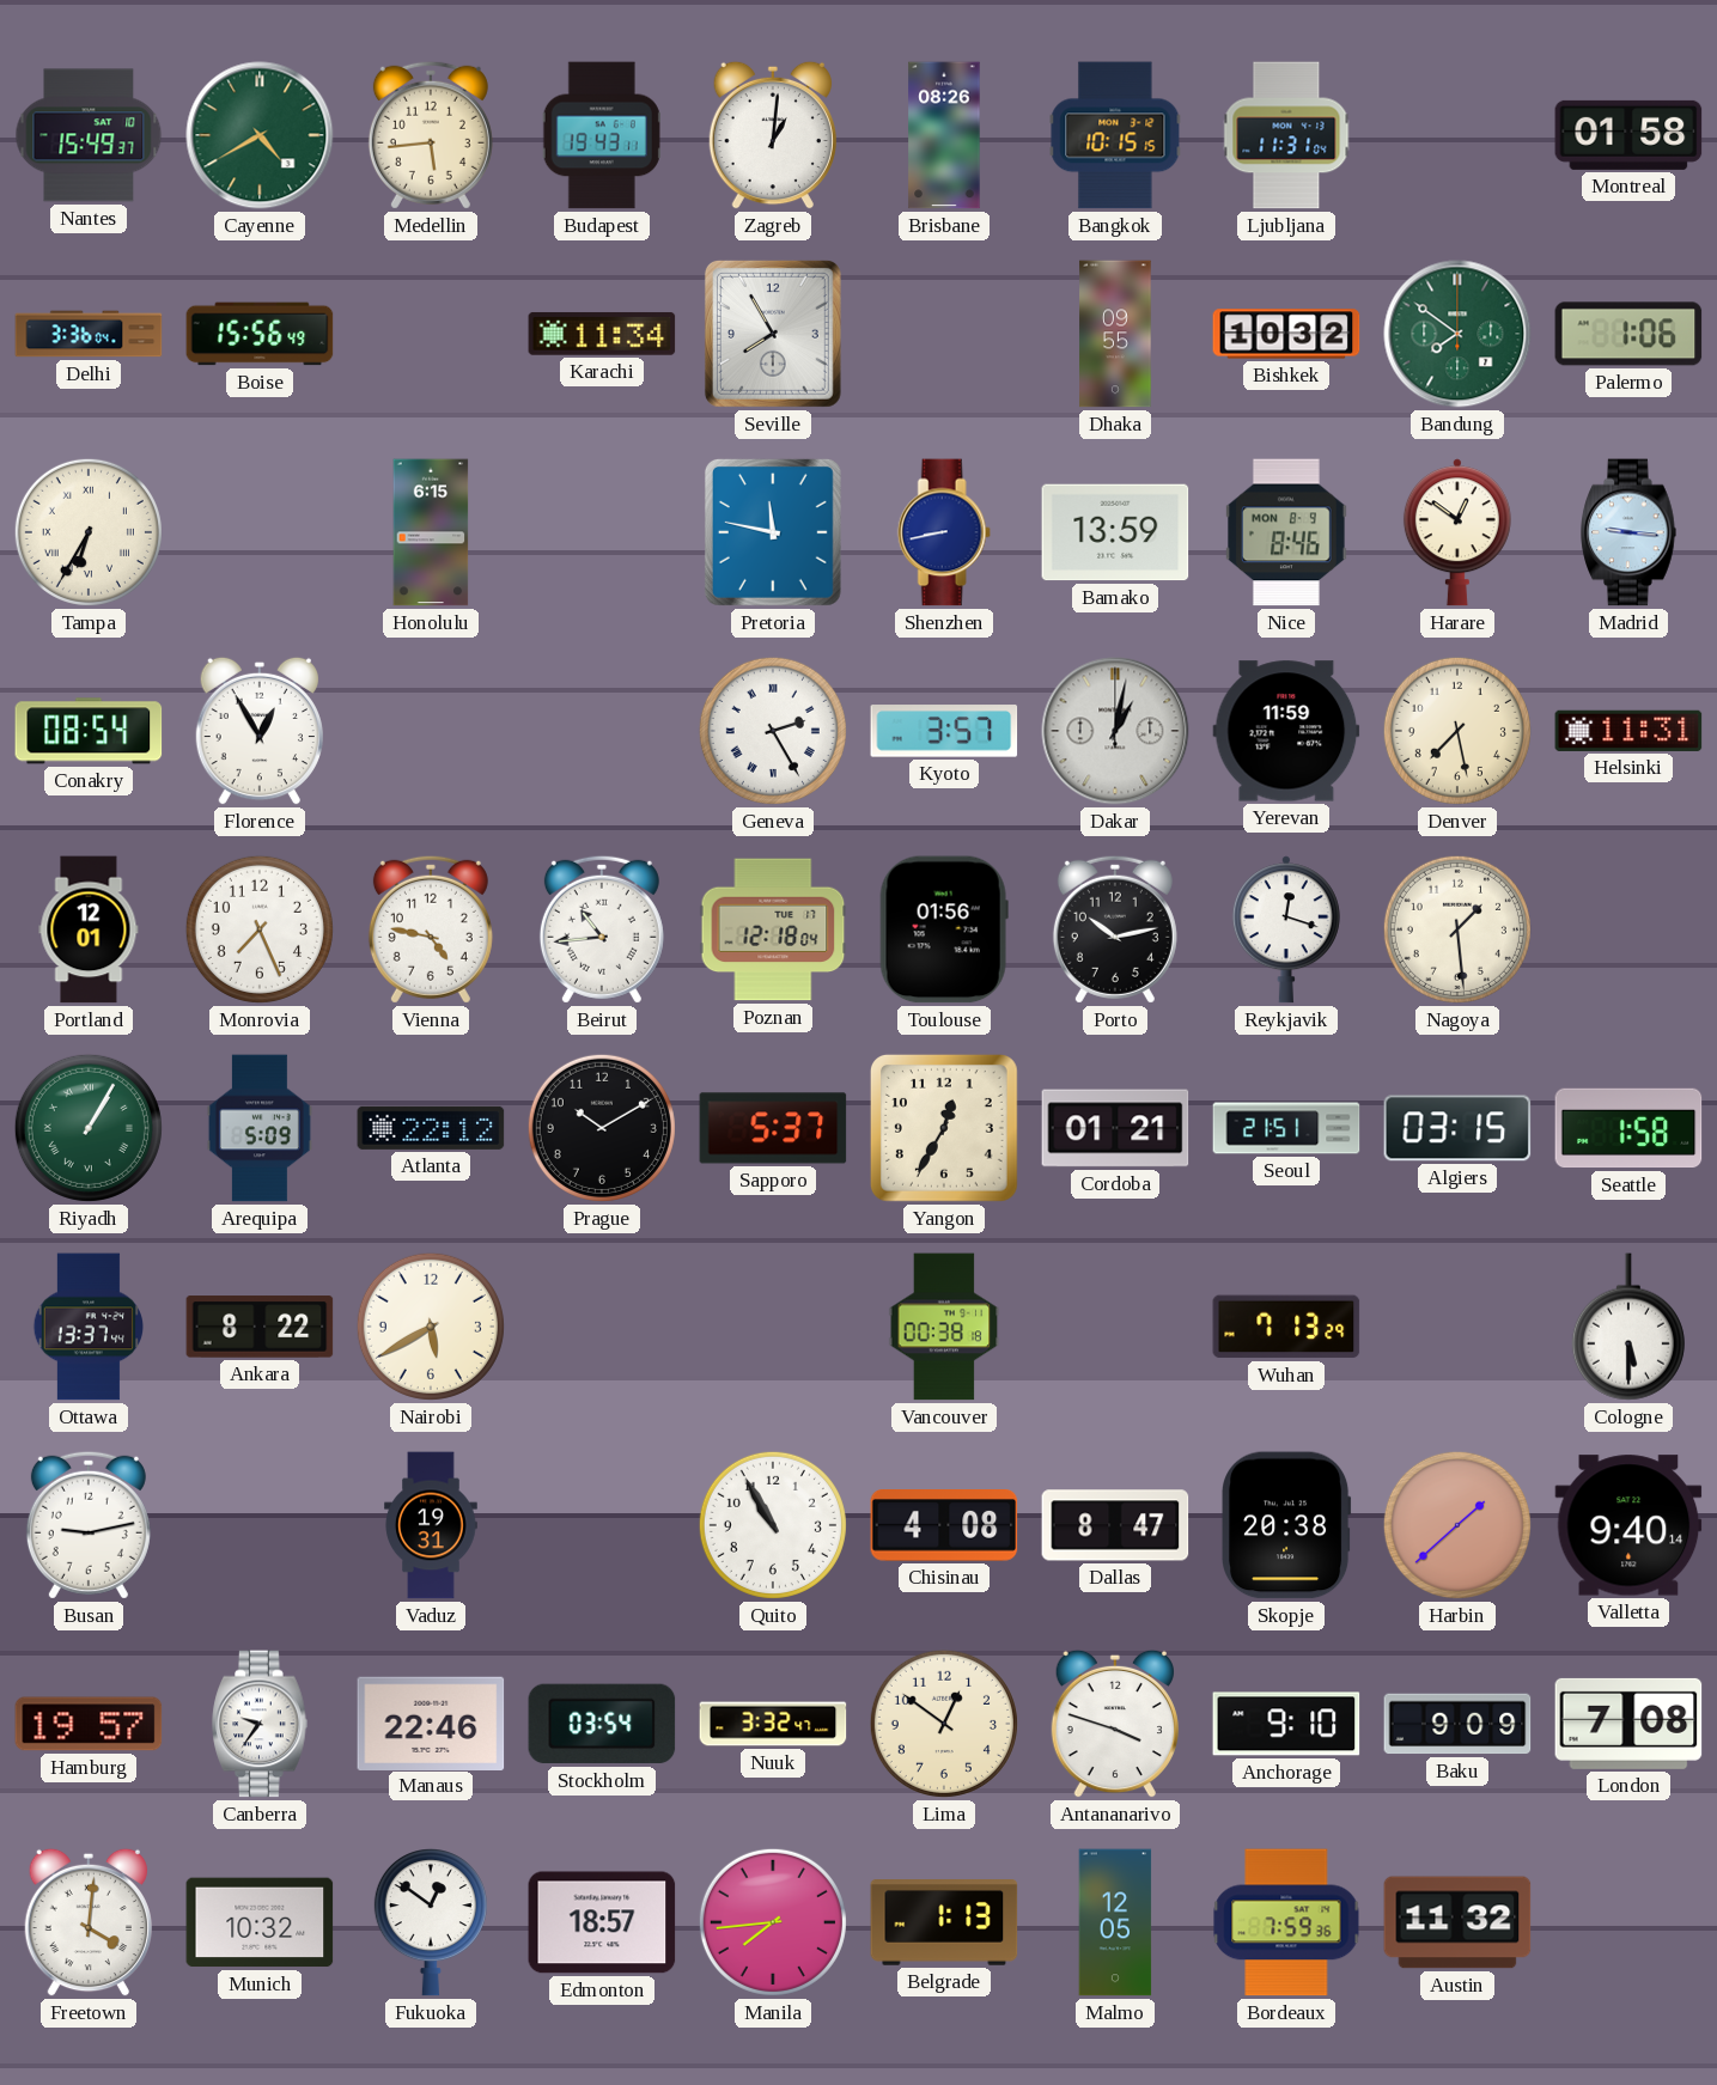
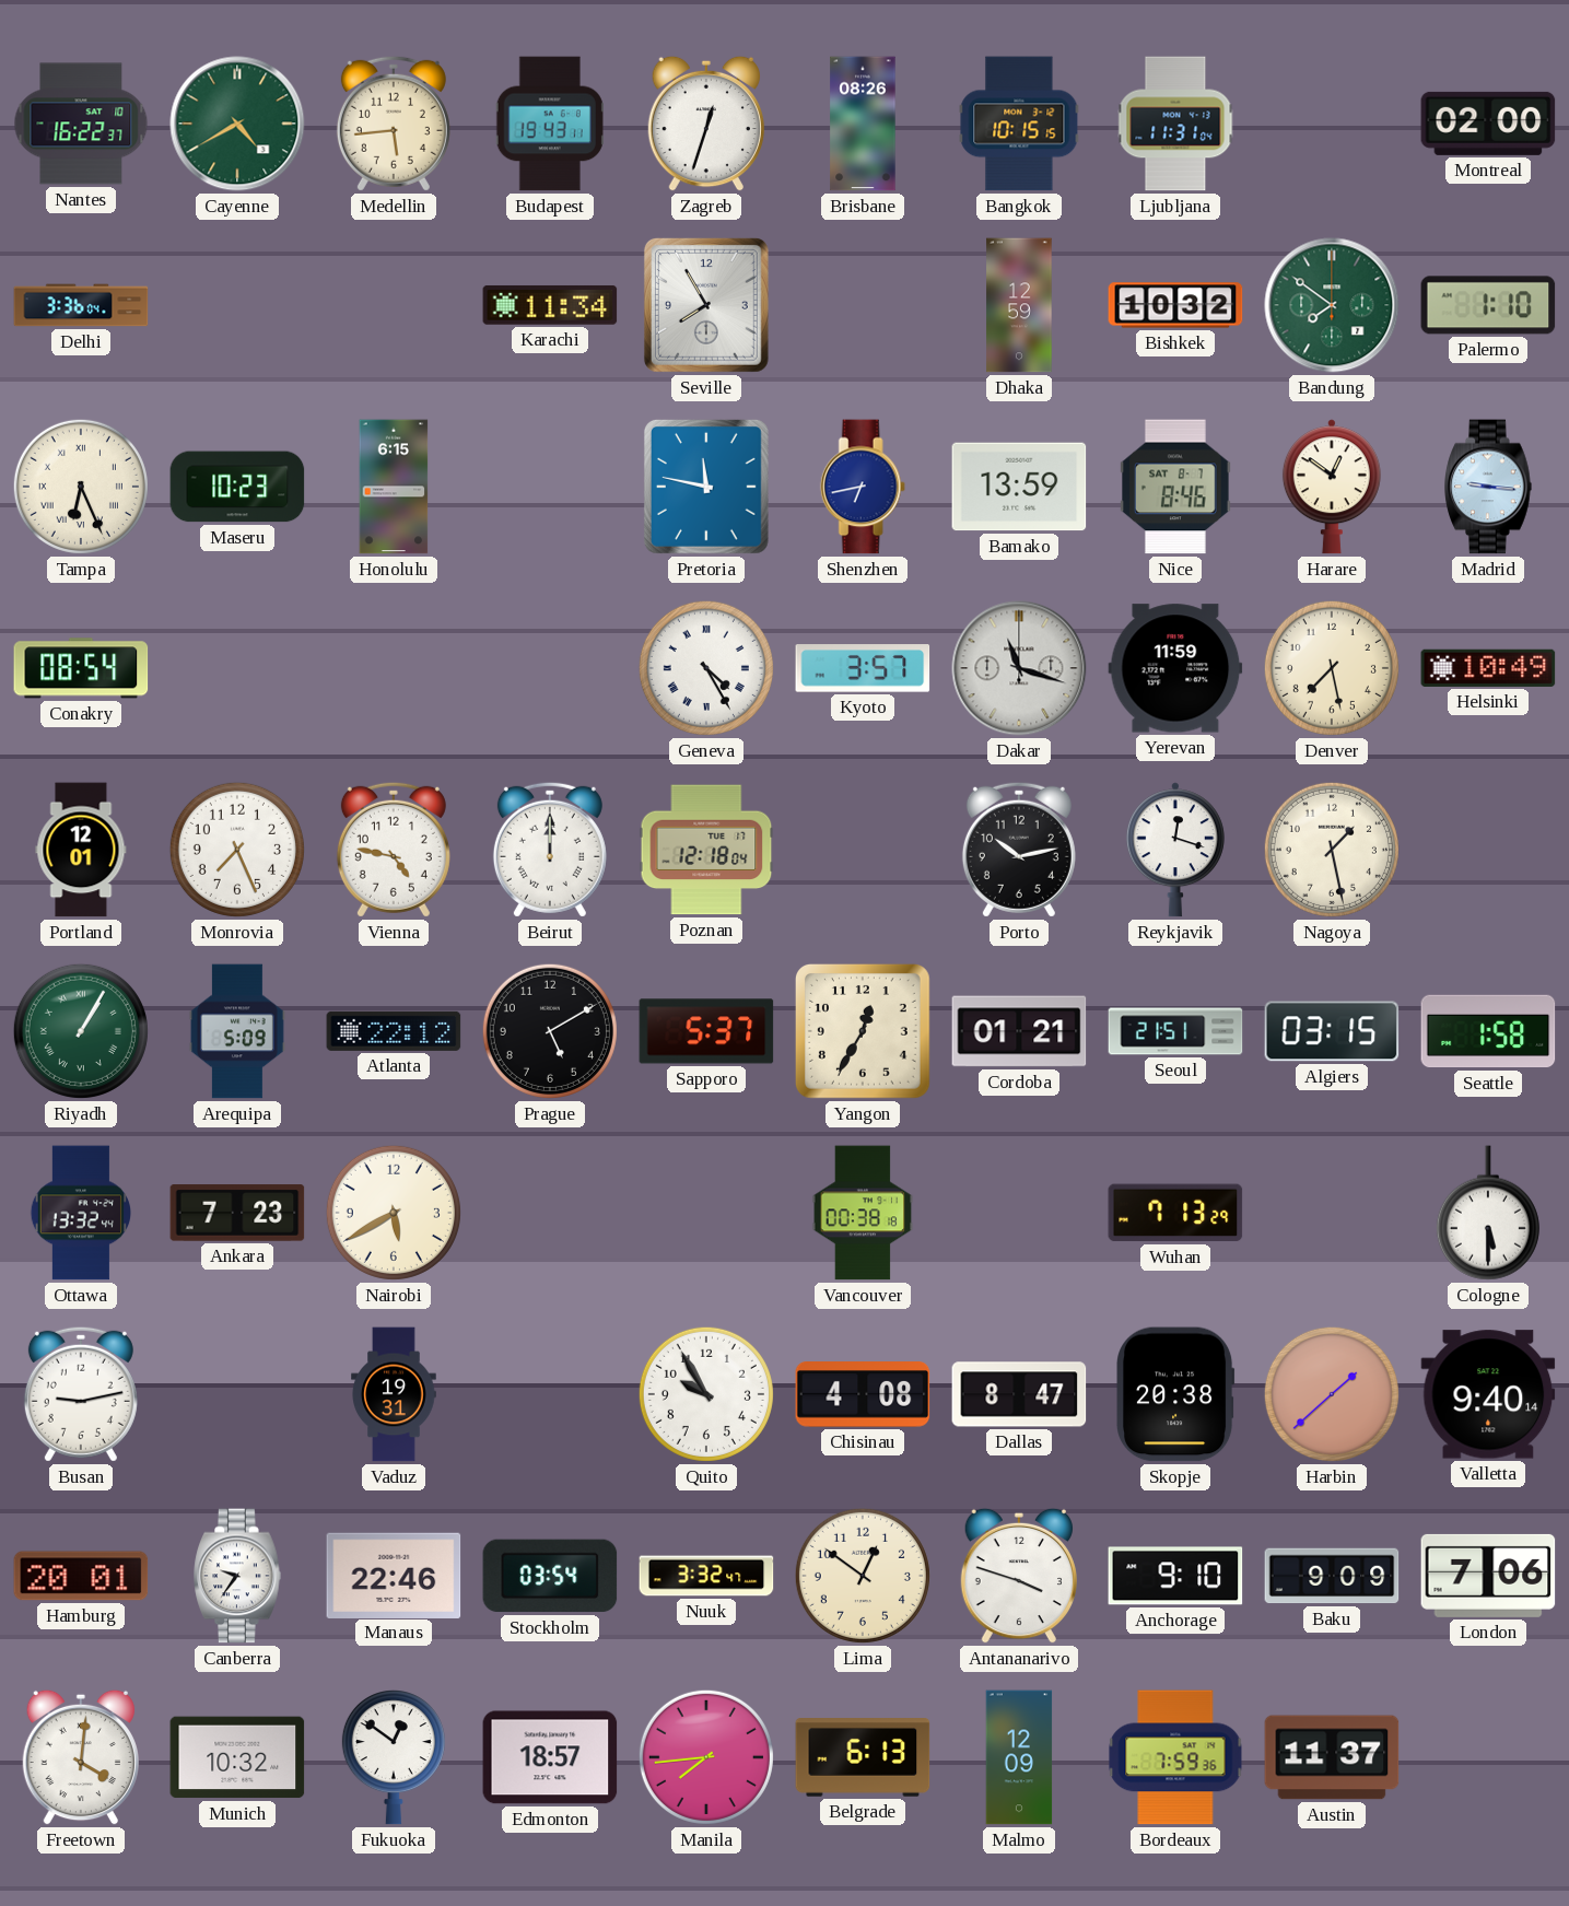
Nantes: 15:49 -> 16:22
Zagreb: 1:01 -> 12:33
Montreal: 01:58 -> 02:00
Boise: 15:56 -> none
Dhaka: 09:55 -> 12:59
Palermo: 1:06 -> 1:10
Tampa: 6:35 -> 6:26
Maseru: none -> 10:23
Shenzhen: 8:43 -> 6:43
Nice date: MON 8-9 -> SAT 8-7
Florence: 12:55 -> none
Geneva: 2:25 -> 4:25
Dakar: 1:02 -> 11:18
Helsinki: 11:31 -> 10:49
Beirut: 10:44 -> 12:00
Toulouse: 01:56 -> none
Nagoya: 1:29 -> 1:28
Prague: 10:10 -> 5:10
Ottawa: 13:37 -> 13:32
Ankara: 8:22 -> 7:23
Quito: 10:55 -> 9:55
Hamburg: 19:57 -> 20:01
London: 7:08 -> 7:06
Belgrade: 1:13 -> 6:13
Malmo: 12:05 -> 12:09
Austin: 11:32 -> 11:37
